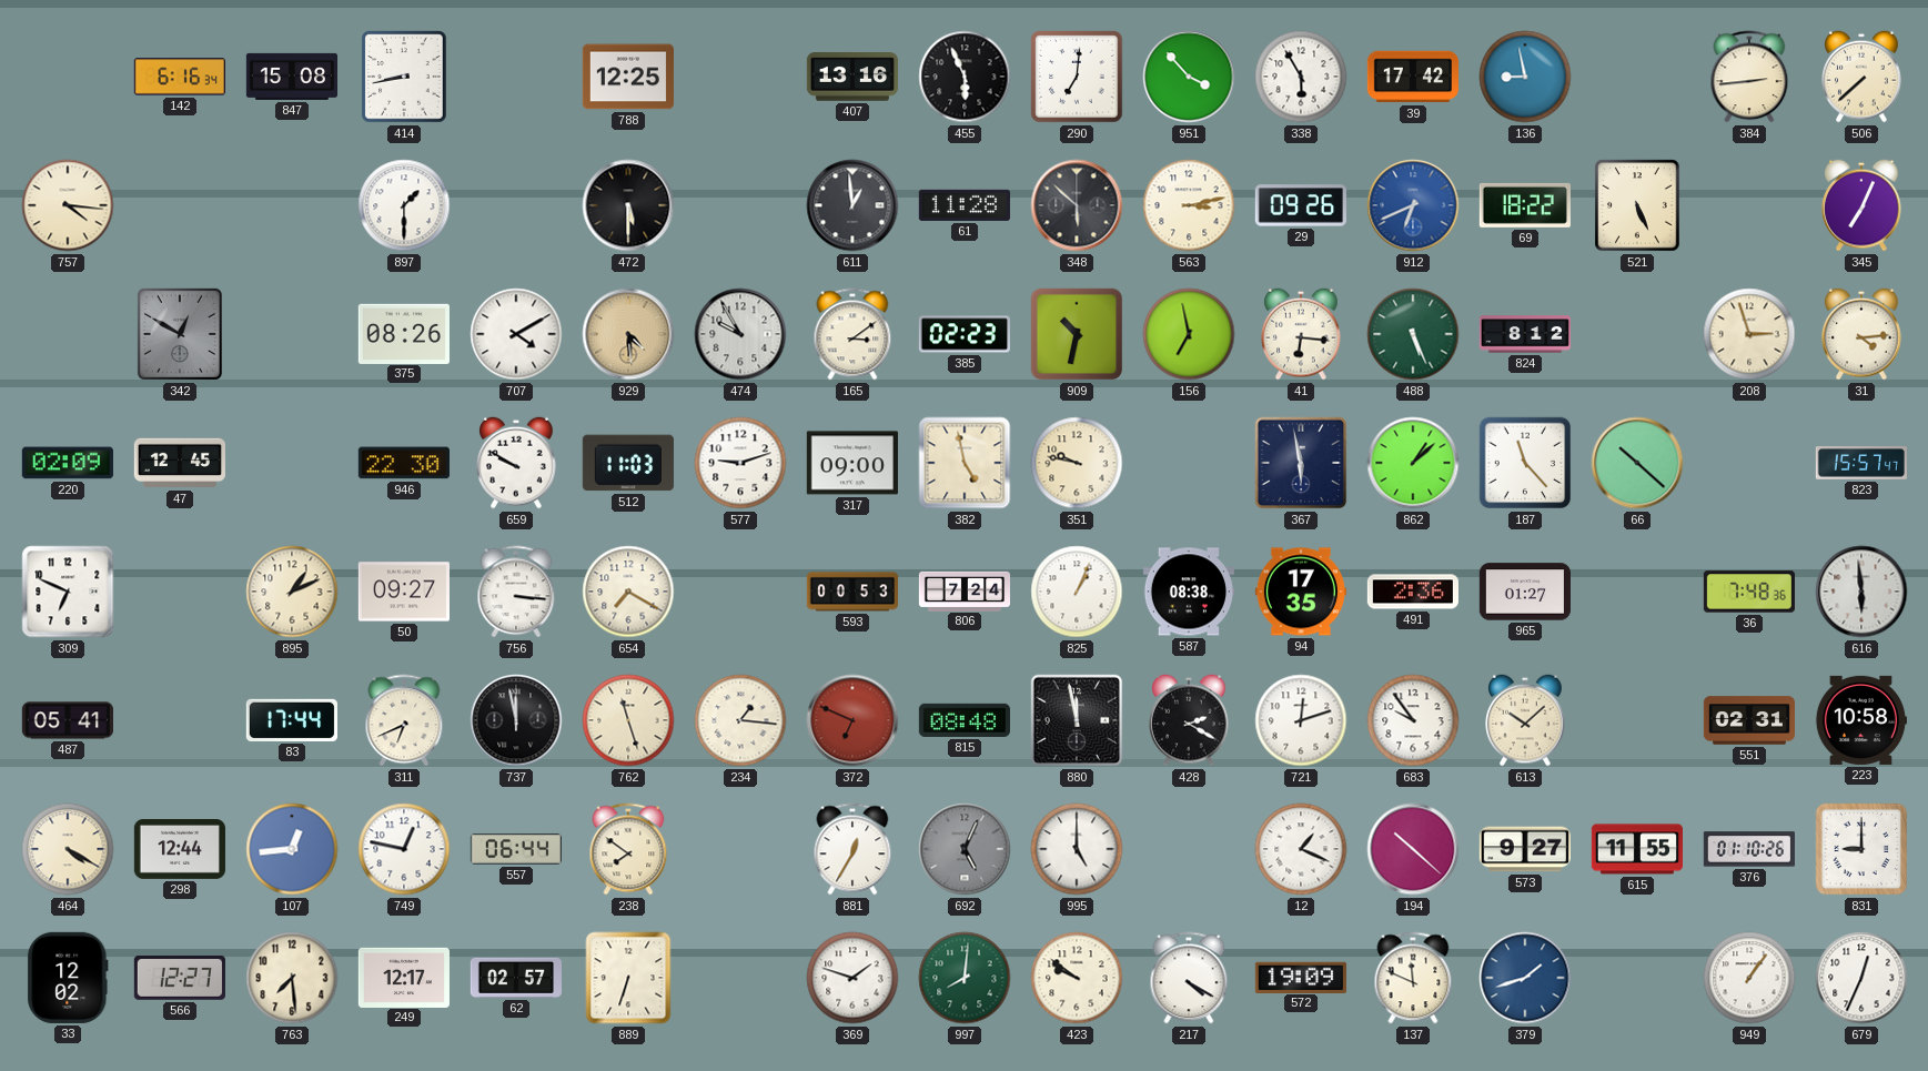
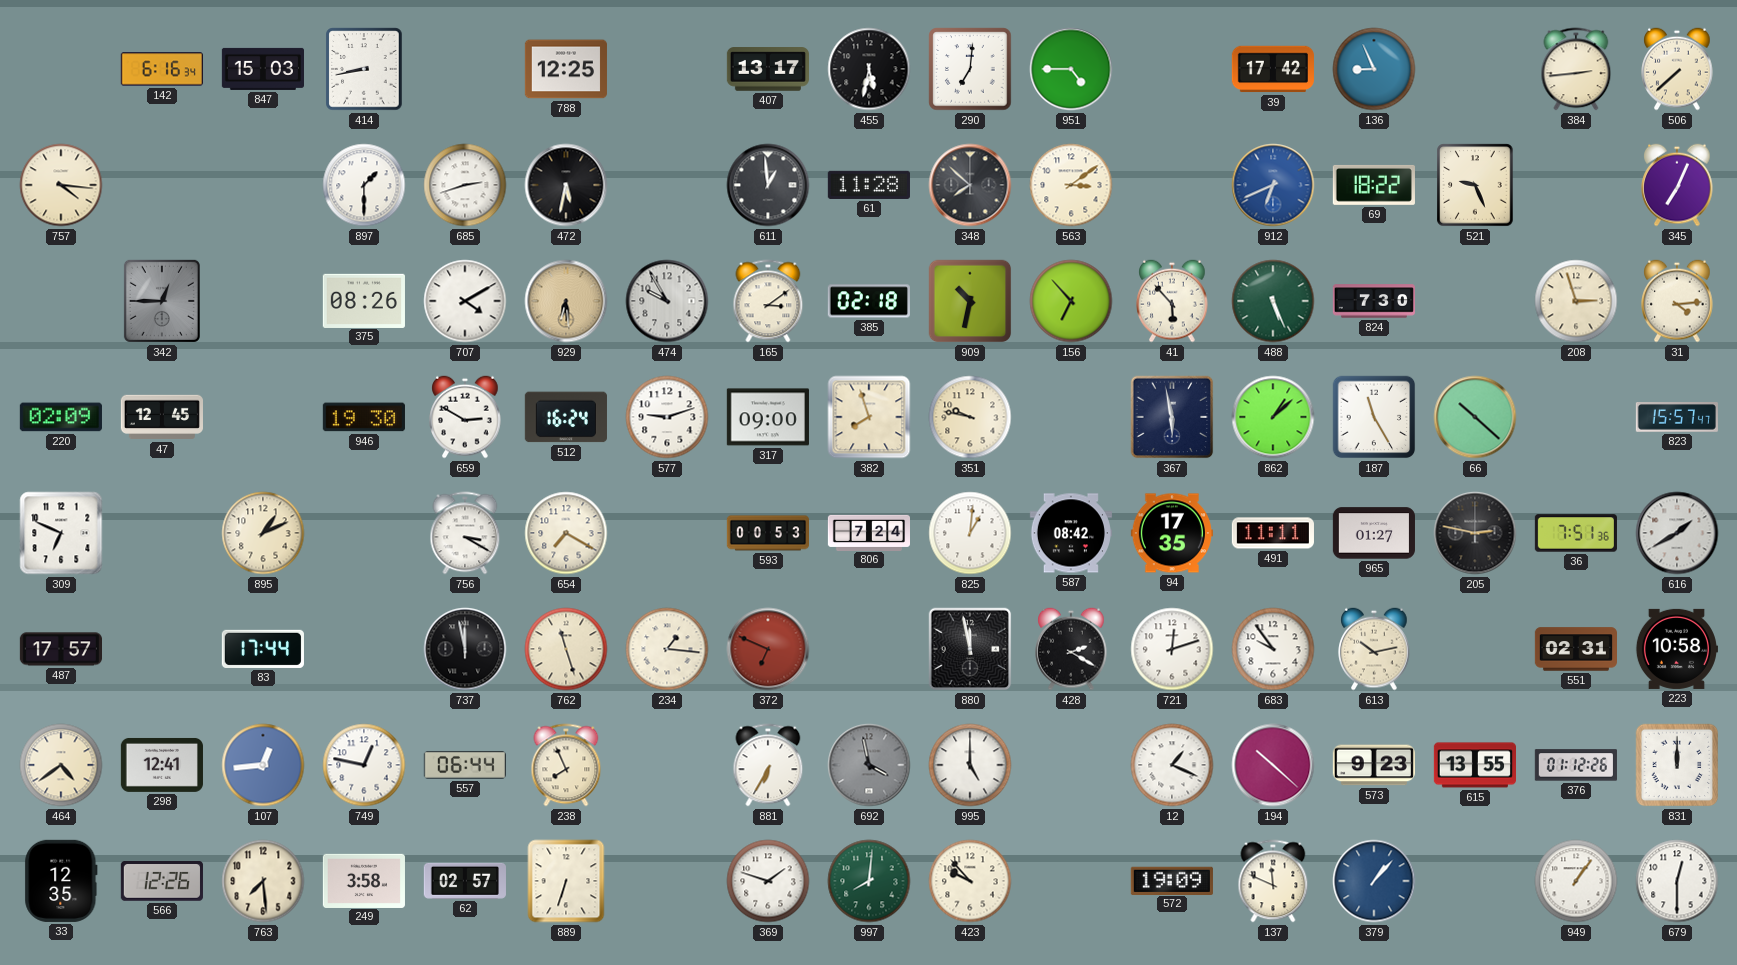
847: 15:08 -> 15:03
407: 13:16 -> 13:17
455: 5:56 -> 5:32
951: 3:53 -> 4:45
338: 5:55 -> none
136: 8:58 -> 8:56
685: none -> 2:42
472: 5:30 -> 5:32
348: 5:52 -> 7:52
563: 3:13 -> 3:09
29: 09:26 -> none
521: 5:26 -> 9:26
342: 12:50 -> 12:45
929: 4:29 -> 6:29
385: 02:23 -> 02:18
156: 6:58 -> 6:53
41: 6:16 -> 5:53
824: 8:12 -> 7:30
946: 22:30 -> 19:30
659: 9:50 -> 2:50
512: 11:03 -> 16:24
382: 4:58 -> 7:57
187: 11:23 -> 11:25
50: 09:27 -> none
756: 3:16 -> 3:20
825: 1:04 -> 1:01
587: 08:38 -> 08:42
491: 2:36 -> 11:11
205: none -> 2:47
36: 7:48 -> 7:51
616: 5:59 -> 1:40
487: 05:41 -> 17:57
311: 6:41 -> none
815: 08:48 -> none
613: 10:08 -> 10:13
464: 4:20 -> 4:39
298: 12:44 -> 12:41
238: 7:51 -> 7:56
881: 12:35 -> 6:35
692: 5:04 -> 3:58
573: 9:27 -> 9:23
615: 11:55 -> 13:55
376: 01:10 -> 01:12
831: 9:00 -> 12:00
33: 12:02 -> 12:35
566: 12:27 -> 12:26
249: 12:17 -> 3:58
423: 9:51 -> 9:53
217: 4:20 -> none
379: 1:42 -> 1:07
679: 12:34 -> 12:30
